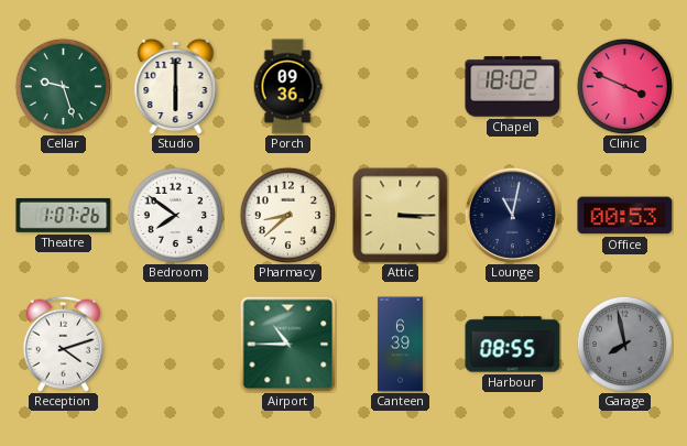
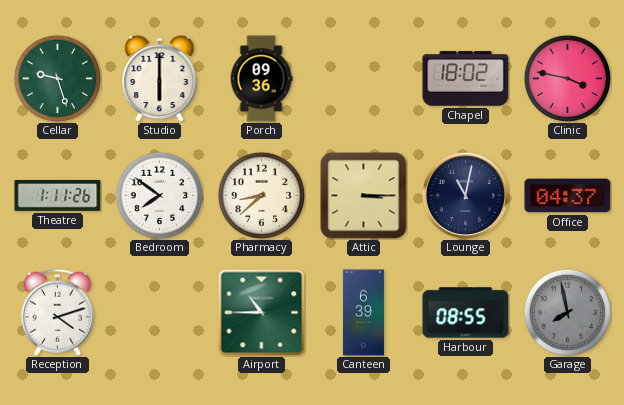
Clinic: 3:49 -> 3:47
Theatre: 1:07 -> 1:11
Office: 00:53 -> 04:37
